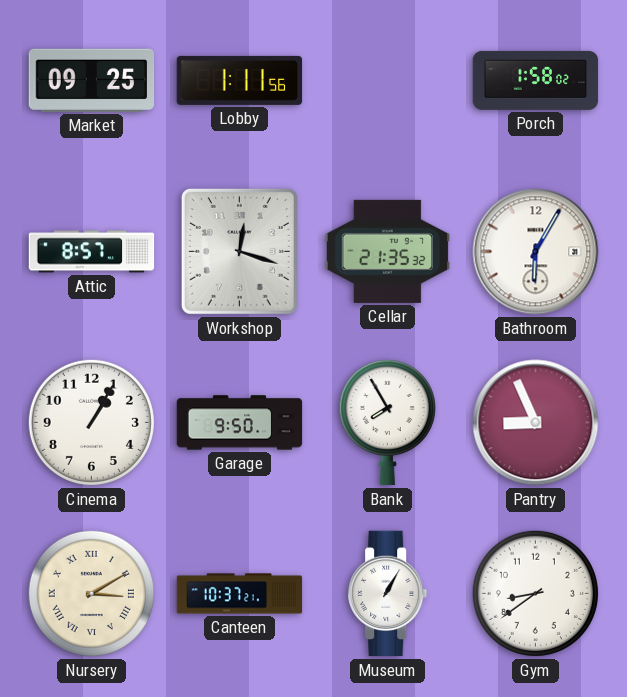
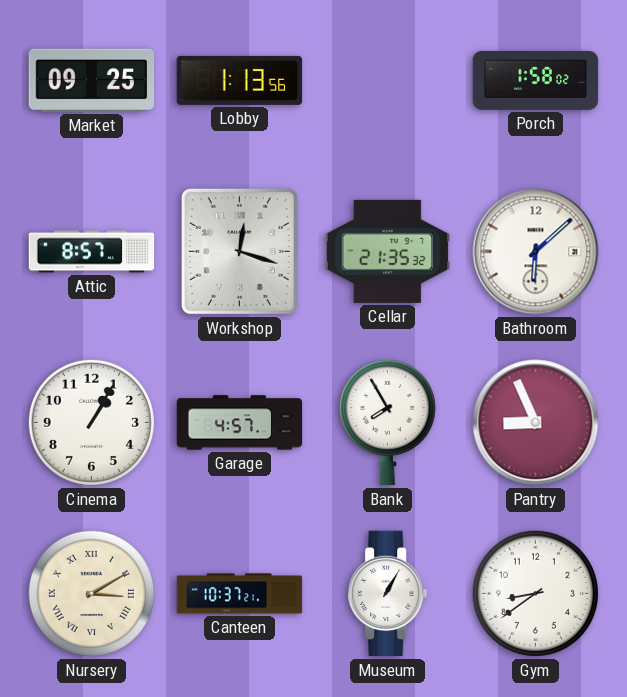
Lobby: 1:11 -> 1:13
Bathroom: 6:05 -> 6:08
Garage: 9:50 -> 4:57
